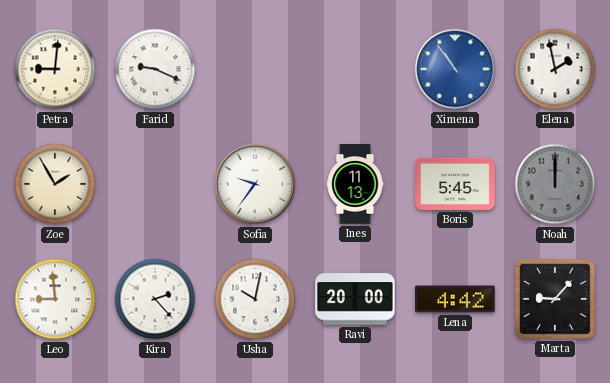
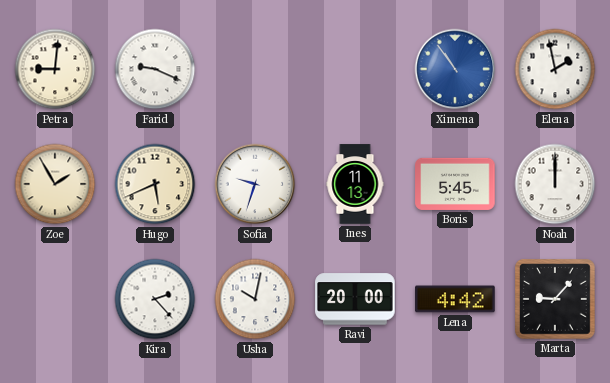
Hugo: none -> 5:41
Sofia: 9:36 -> 9:33
Noah dial: grey -> white
Leo: 8:59 -> none
